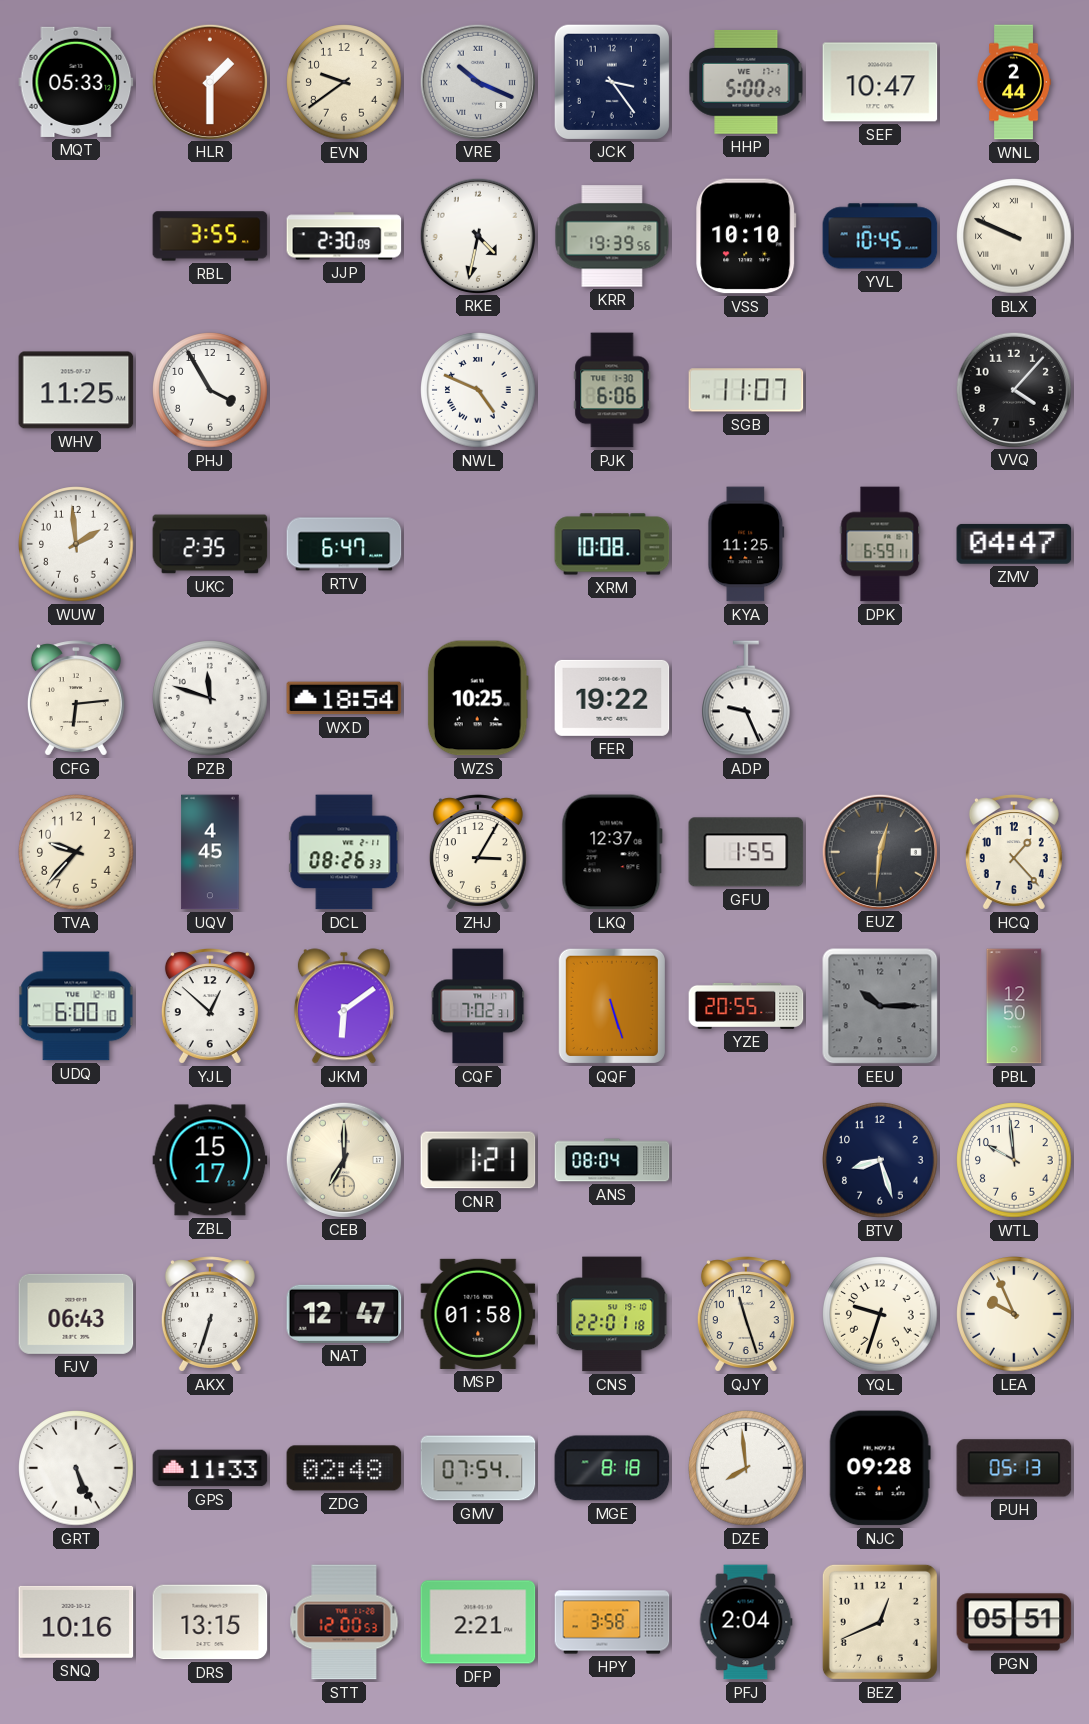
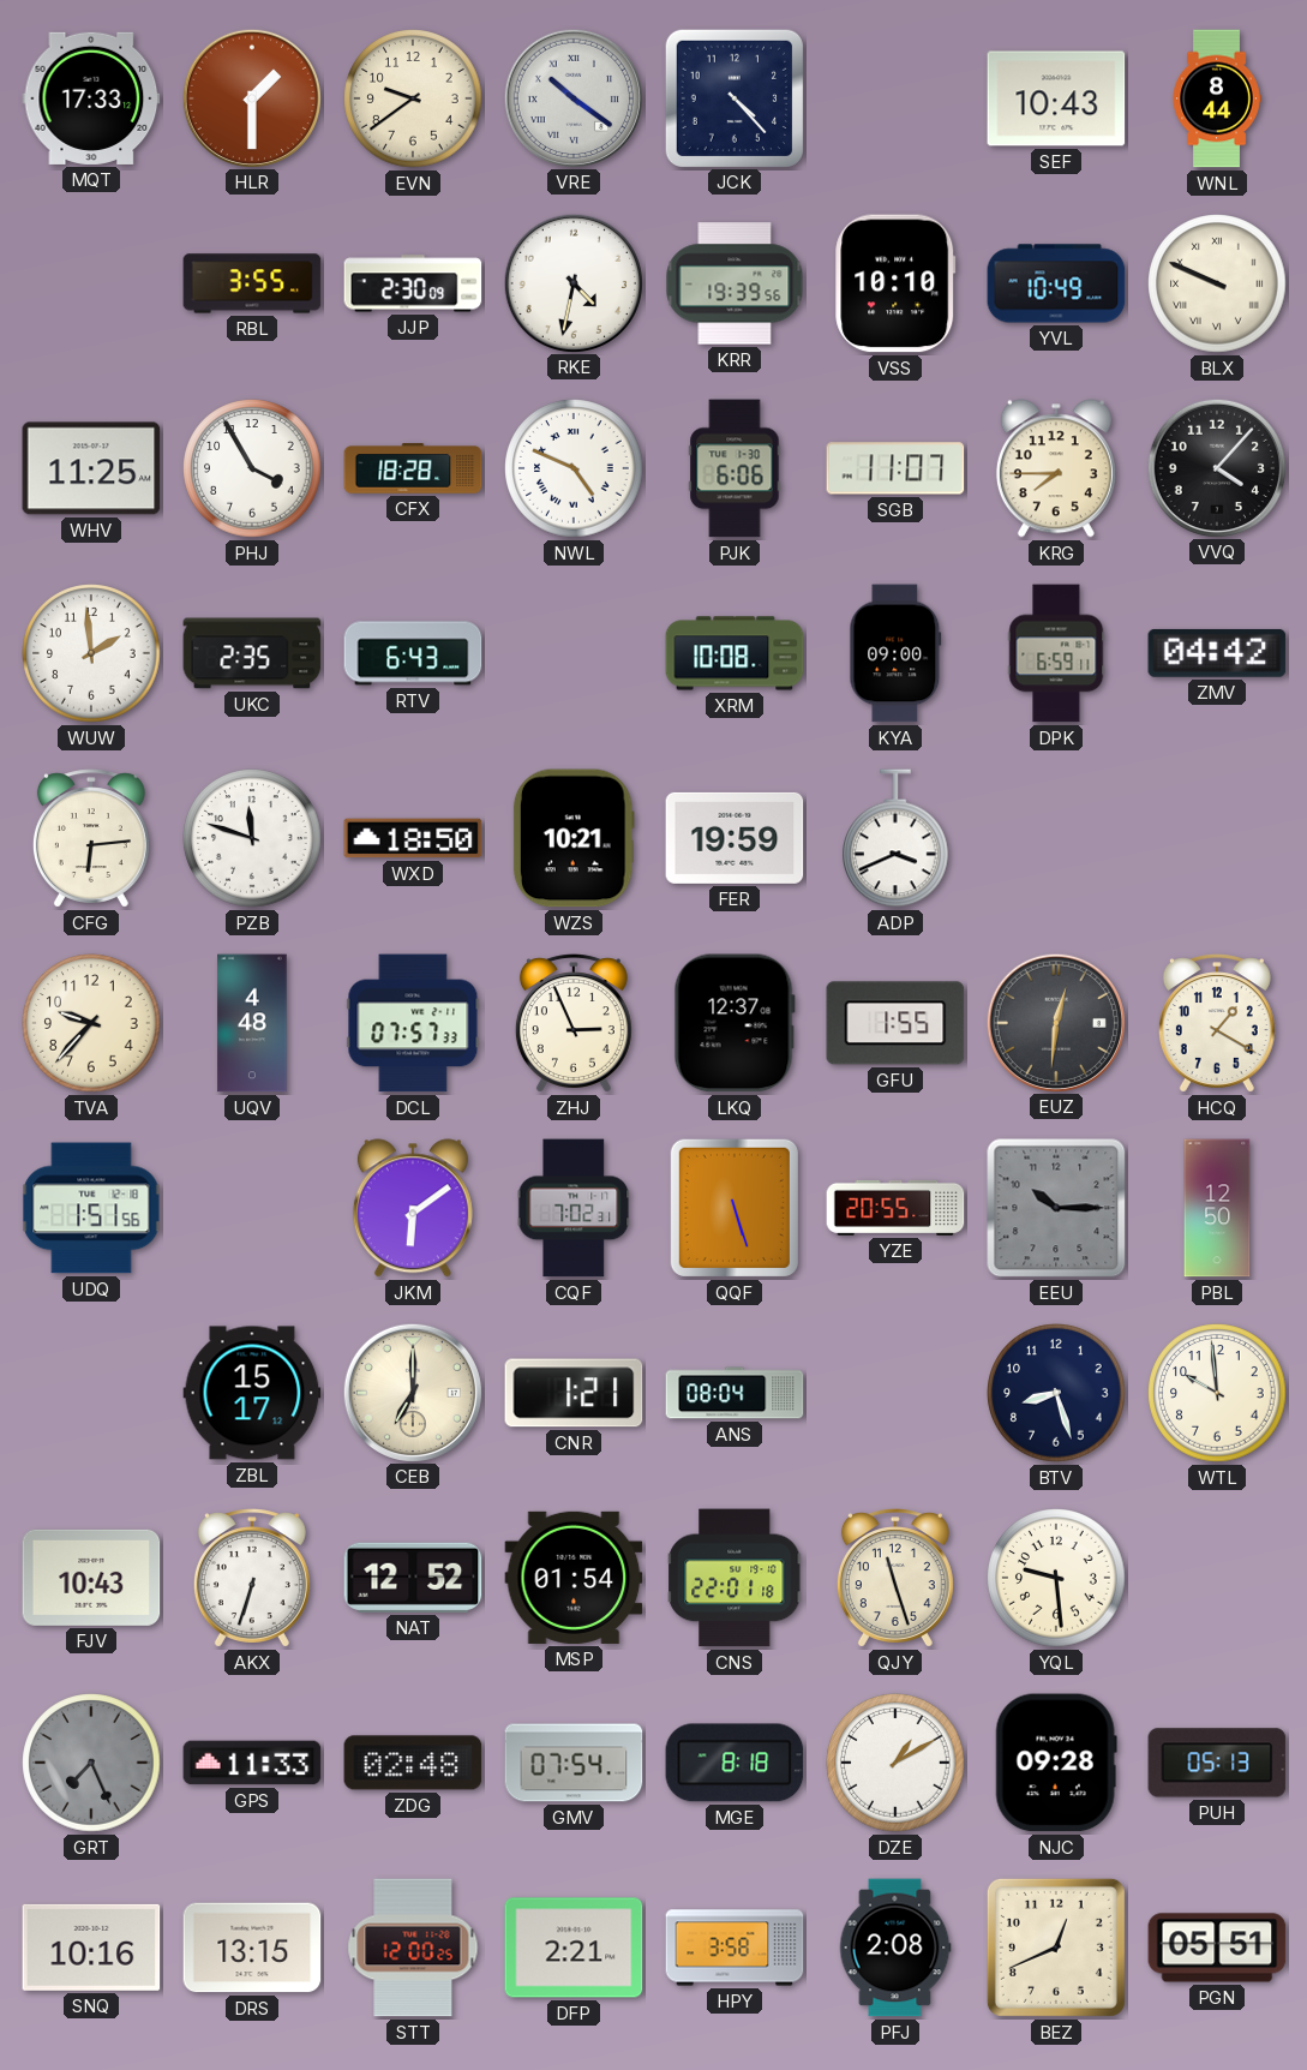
MQT: 05:33 -> 17:33
VRE: 10:19 -> 10:21
JCK: 3:24 -> 4:23
HHP: 5:00 -> none
SEF: 10:47 -> 10:43
WNL: 2:44 -> 8:44
YVL: 10:45 -> 10:49
CFX: none -> 18:28
KRG: none -> 7:45
RTV: 6:47 -> 6:43
KYA: 11:25 -> 09:00
ZMV: 04:47 -> 04:42
WXD: 18:54 -> 18:50
WZS: 10:25 -> 10:21
FER: 19:22 -> 19:59
ADP: 9:26 -> 3:41
UQV: 4:45 -> 4:48
DCL: 08:26 -> 07:57
ZHJ: 3:05 -> 2:56
HCQ: 1:23 -> 1:20
UDQ: 6:00 -> 1:51
YJL: 12:52 -> none
FJV: 06:43 -> 10:43
NAT: 12:47 -> 12:52
MSP: 01:58 -> 01:54
YQL: 9:33 -> 9:29
LEA: 9:56 -> none
GRT: 5:26 -> 7:26
GRT dial: white -> grey
DZE: 7:59 -> 1:10
STT: 12:00:53 -> 12:00:25
PFJ: 2:04 -> 2:08
